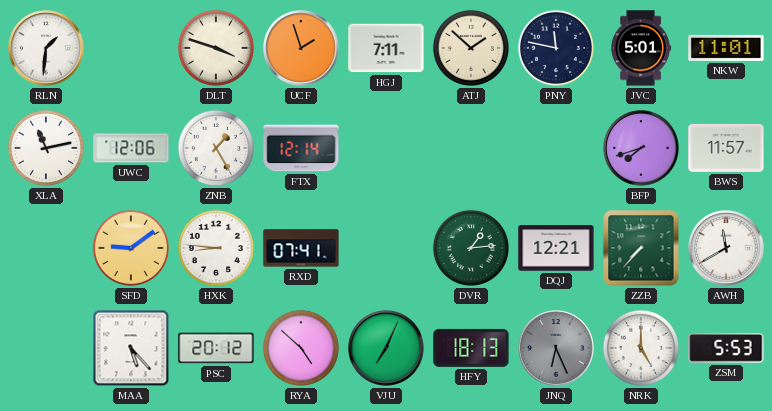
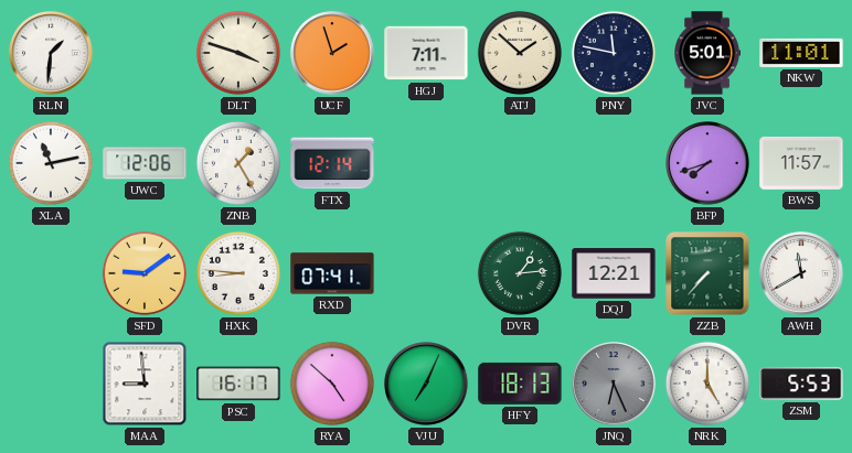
MAA: 5:23 -> 8:59
PSC: 20:12 -> 16:17
